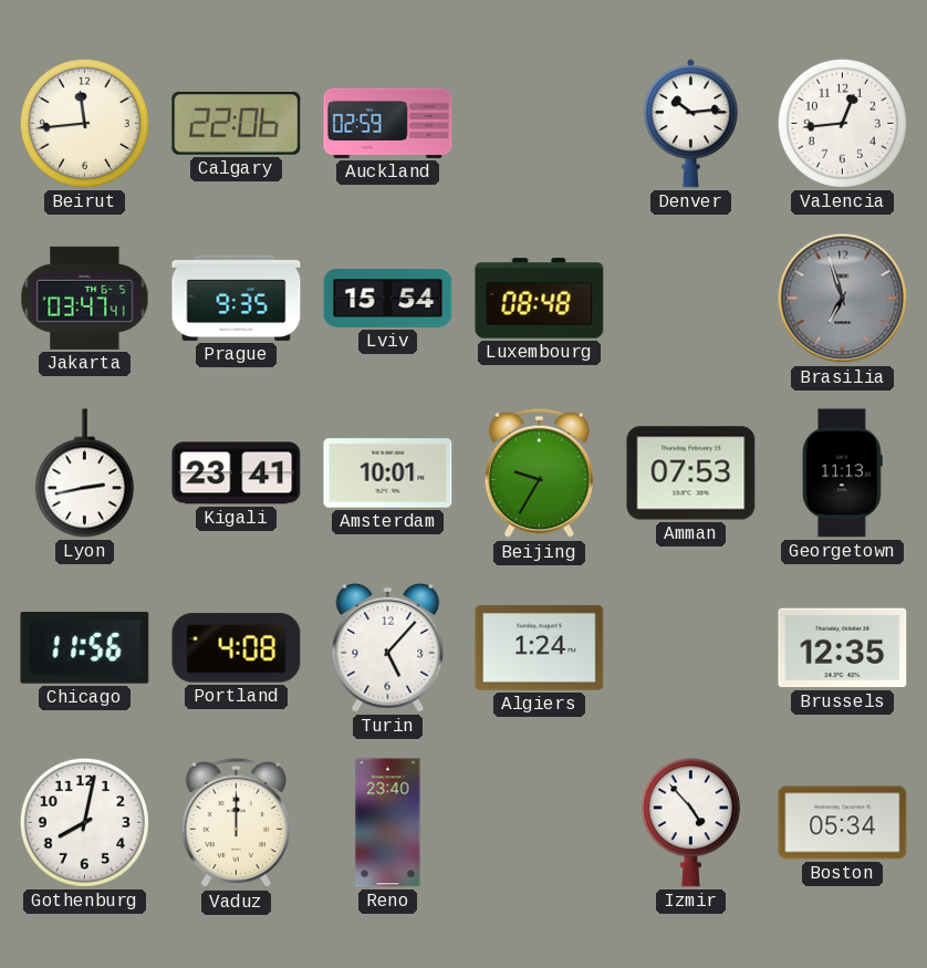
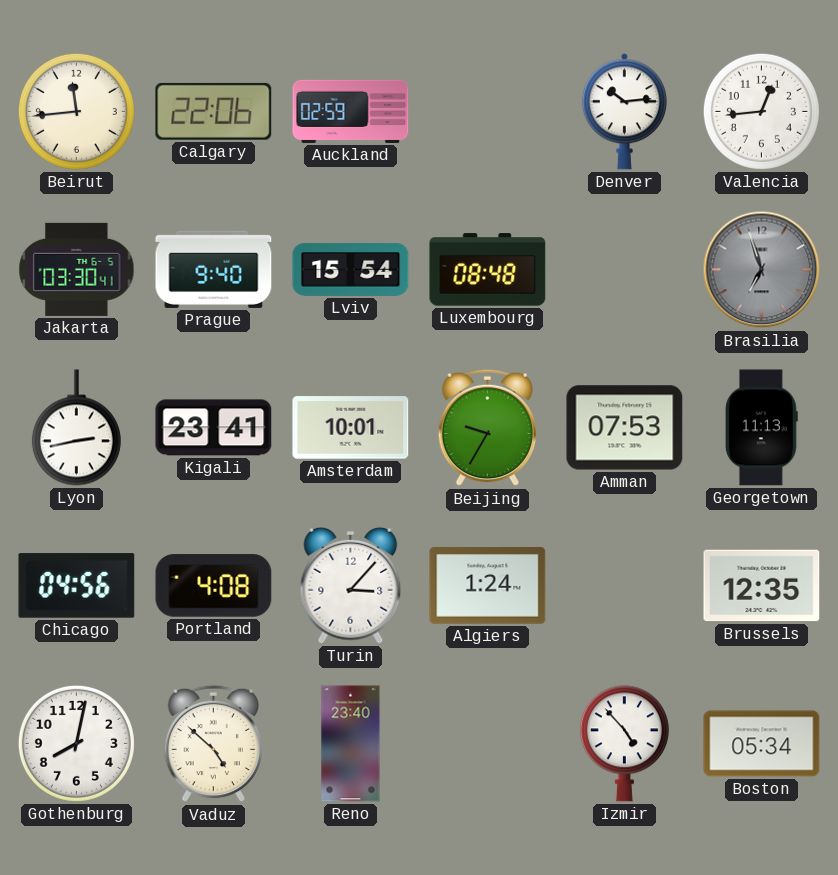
Jakarta: 03:47 -> 03:30
Prague: 9:35 -> 9:40
Chicago: 11:56 -> 04:56
Turin: 5:07 -> 3:07
Vaduz: 12:00 -> 4:52
